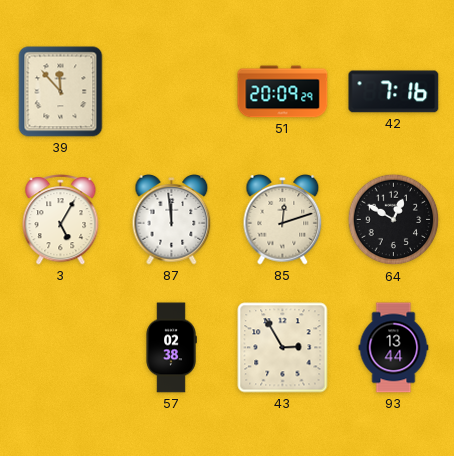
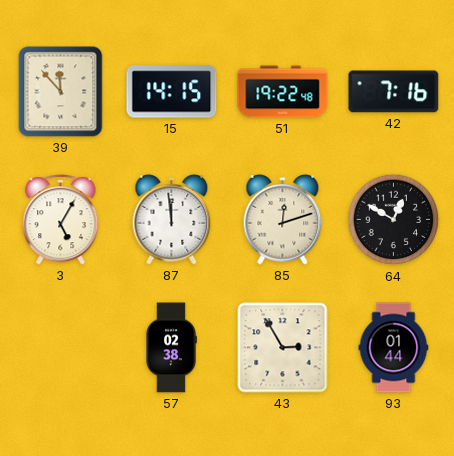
15: none -> 14:15
51: 20:09 -> 19:22
93: 13:44 -> 01:44
